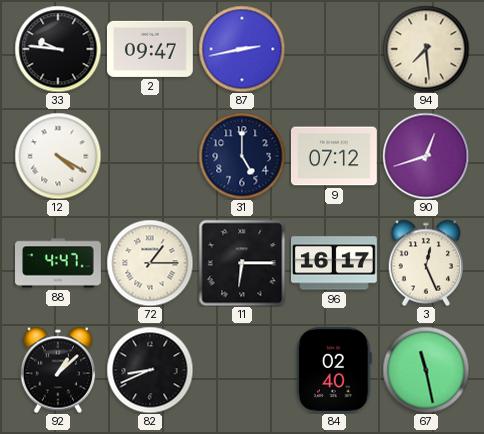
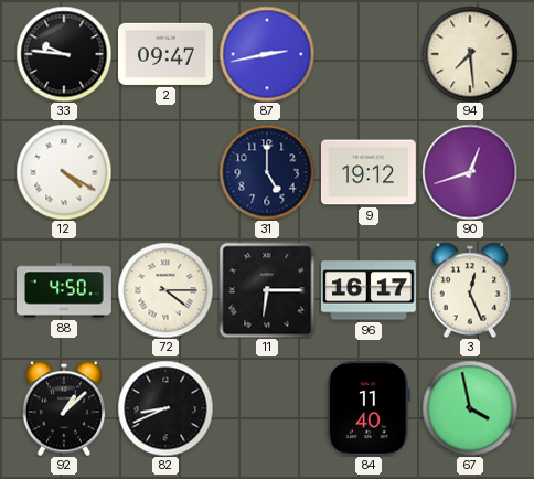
9: 07:12 -> 19:12
88: 4:47 -> 4:50
72: 1:15 -> 4:15
84: 02:40 -> 11:40
67: 11:28 -> 3:58
